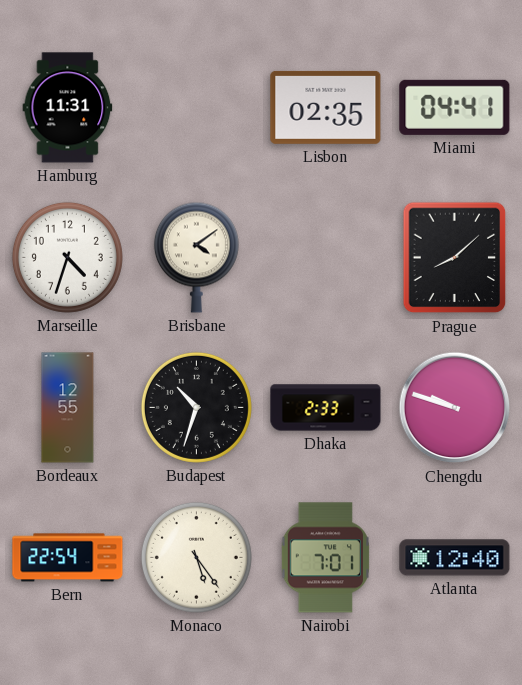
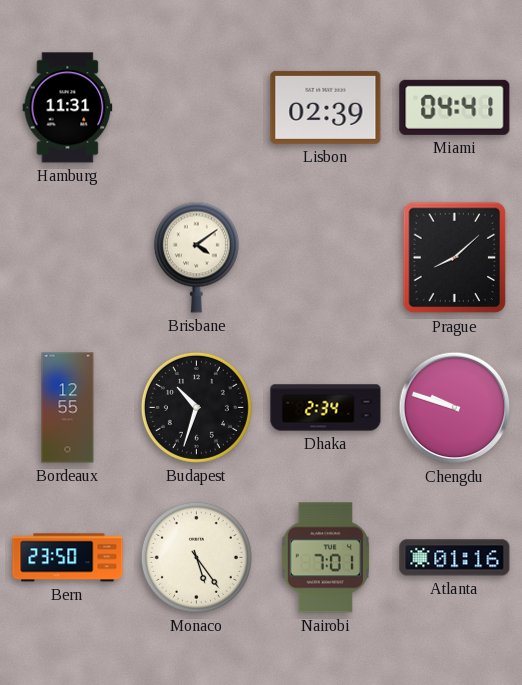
Lisbon: 02:35 -> 02:39
Marseille: 4:33 -> none
Dhaka: 2:33 -> 2:34
Bern: 22:54 -> 23:50
Atlanta: 12:40 -> 01:16
